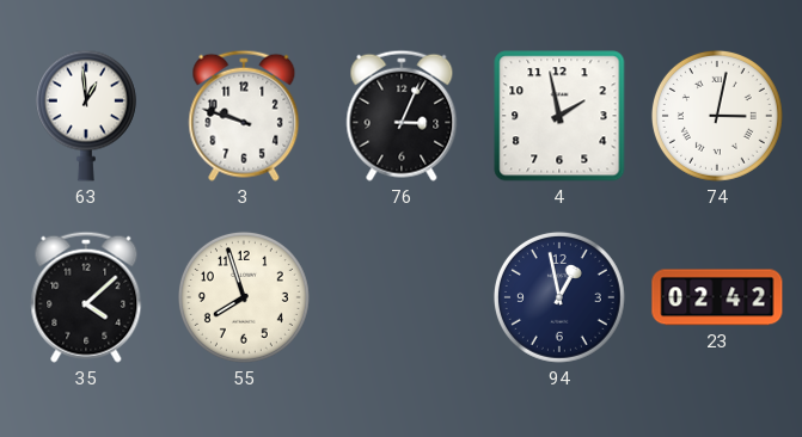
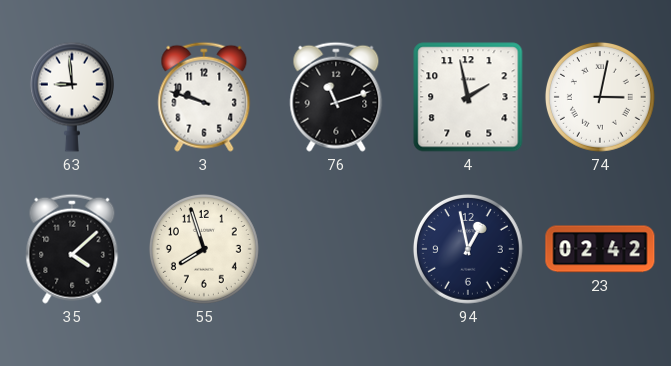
63: 12:59 -> 8:59
76: 3:04 -> 11:12
